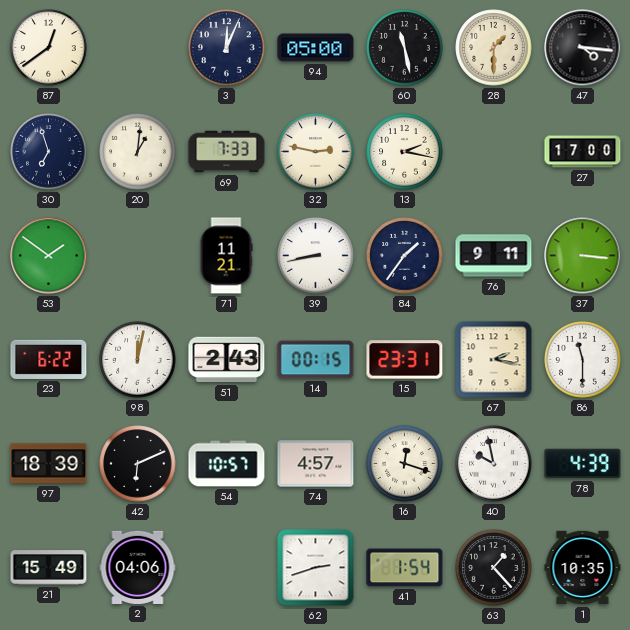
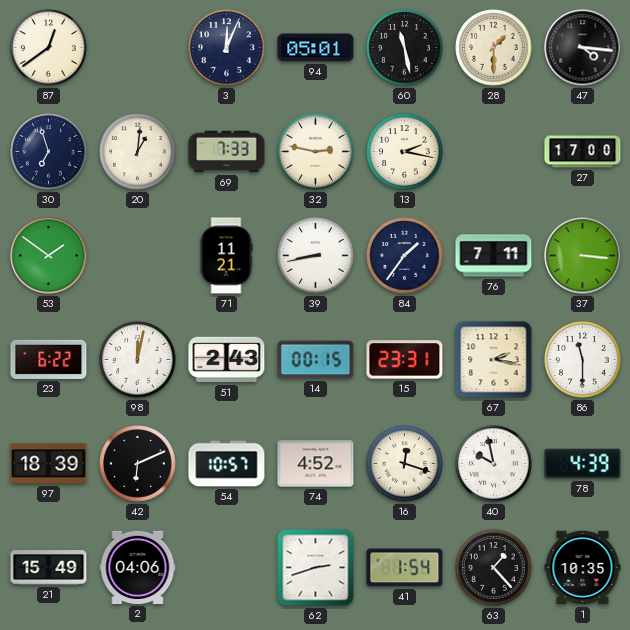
94: 05:00 -> 05:01
76: 9:11 -> 7:11
74: 4:57 -> 4:52
